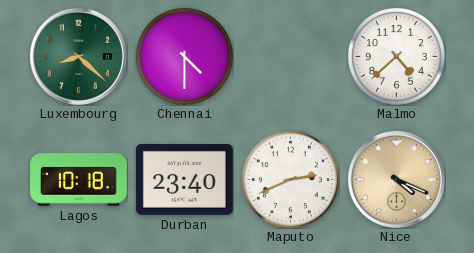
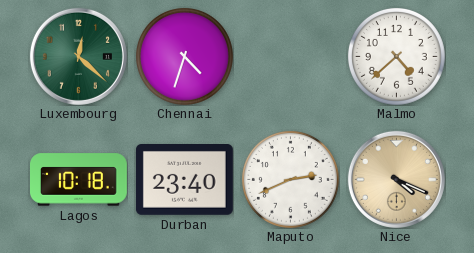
Luxembourg: 8:22 -> 12:22
Chennai: 4:30 -> 4:33
